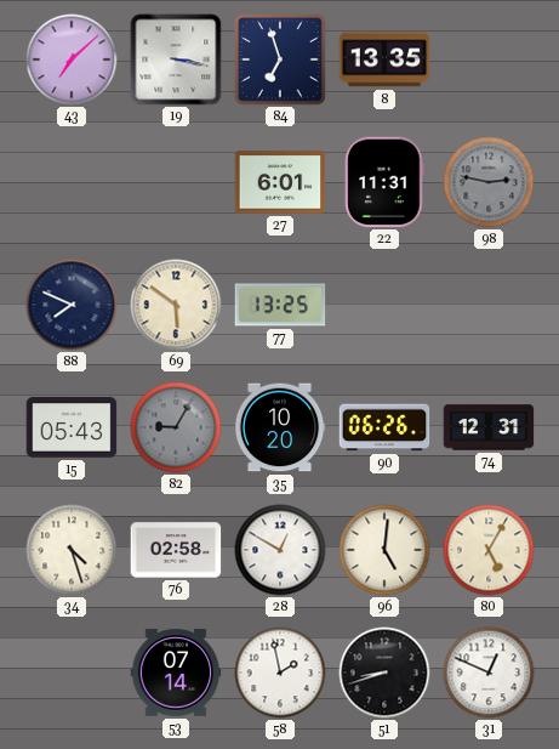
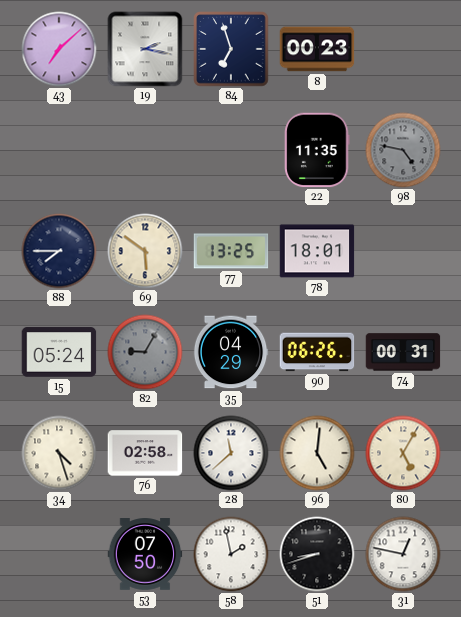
19: 3:17 -> 2:17
8: 13:35 -> 00:23
27: 6:01 -> none
22: 11:31 -> 11:35
98: 2:47 -> 4:47
88: 7:49 -> 7:45
78: none -> 18:01
15: 05:43 -> 05:24
35: 10:20 -> 04:29
74: 12:31 -> 00:31
28: 12:50 -> 11:38
53: 07:14 -> 07:50
31: 12:49 -> 12:47
